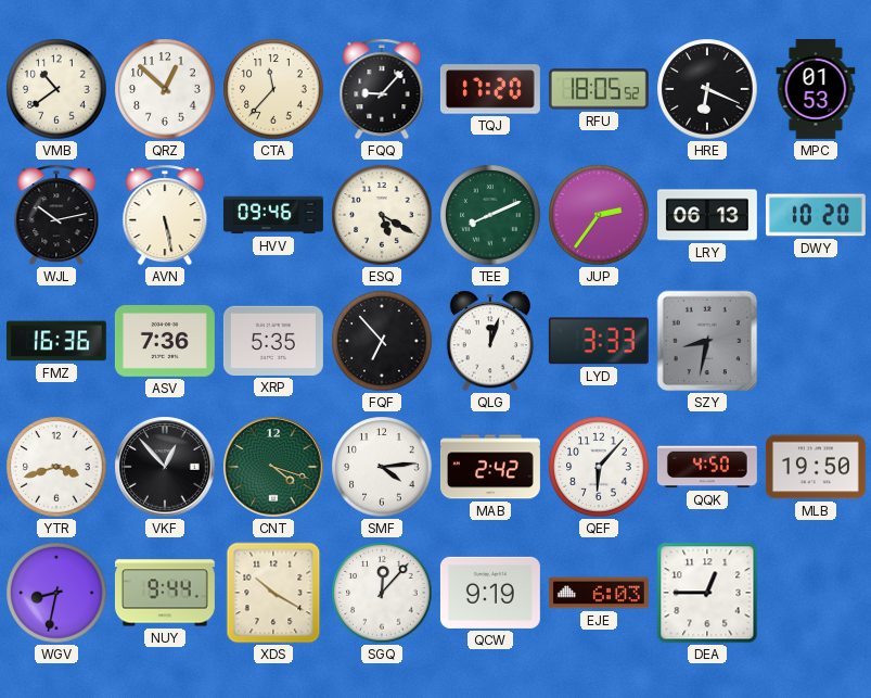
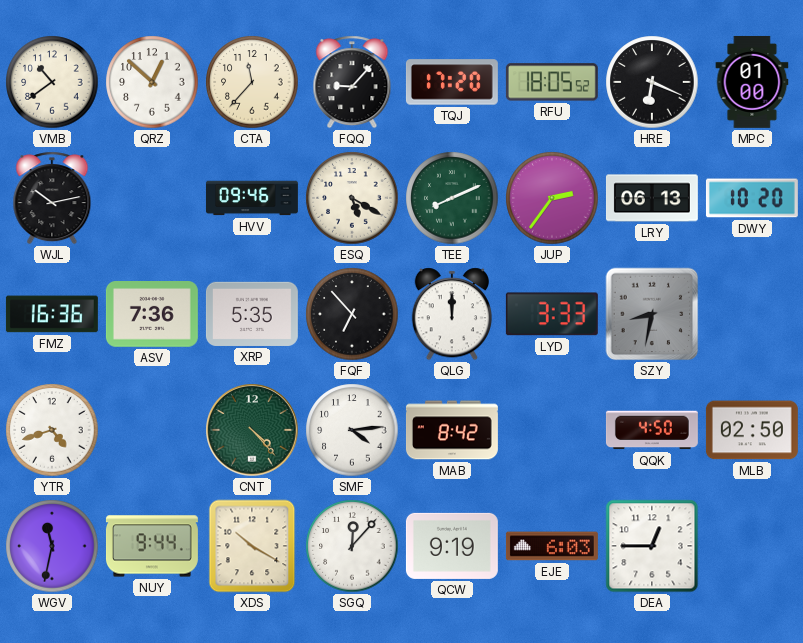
MPC: 01:53 -> 01:00
AVN: 5:28 -> none
QLG: 12:03 -> 12:00
YTR: 3:42 -> 4:42
VKF: 12:53 -> none
CNT: 4:18 -> 4:23
MAB: 2:42 -> 8:42
QEF: 6:07 -> none
MLB: 19:50 -> 02:50
WGV: 8:32 -> 11:32
